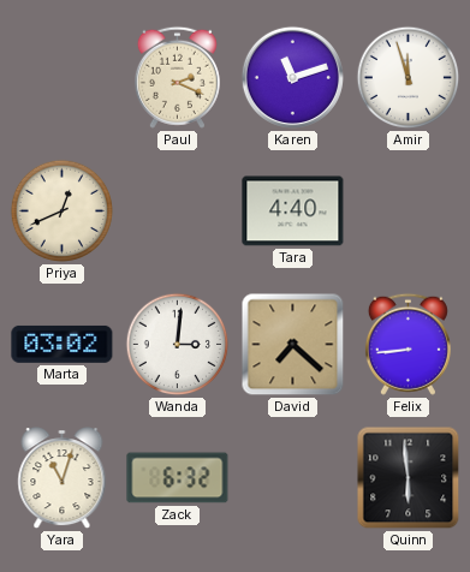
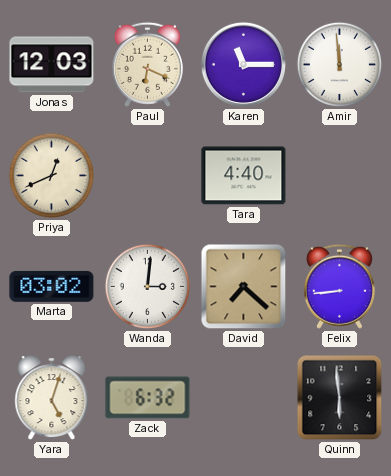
Jonas: none -> 12:03
Paul: 2:19 -> 6:19
Karen: 11:12 -> 11:15
Amir: 11:57 -> 11:59
Yara: 11:03 -> 5:03
